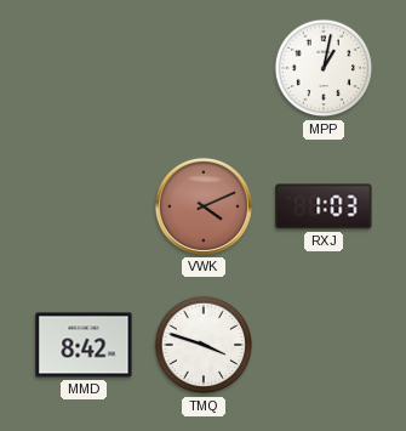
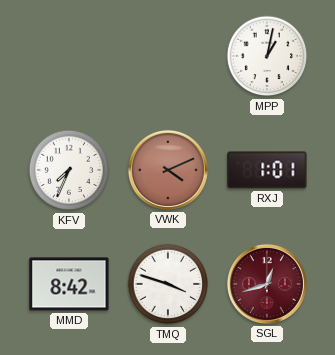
KFV: none -> 7:34
RXJ: 1:03 -> 1:01
SGL: none -> 12:42
